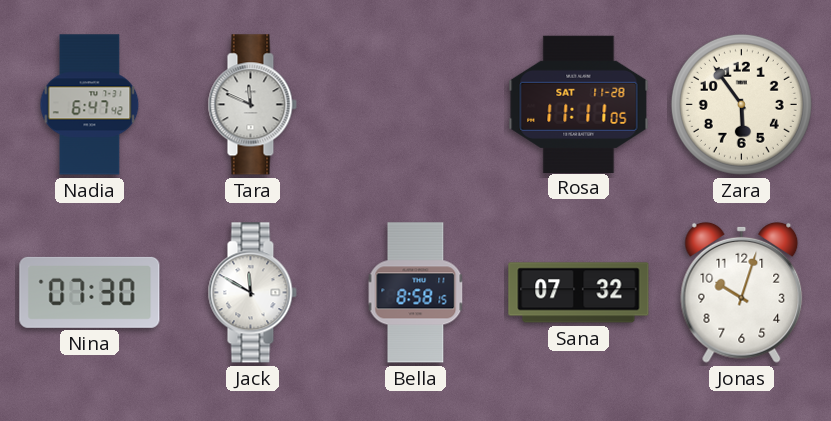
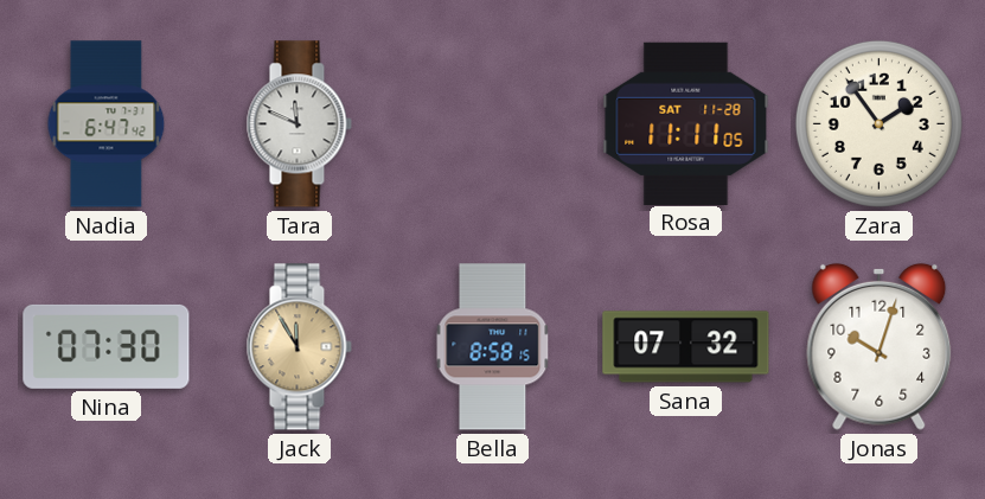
Zara: 5:54 -> 1:54
Jack: 11:50 -> 11:55
Jack dial: white -> champagne
